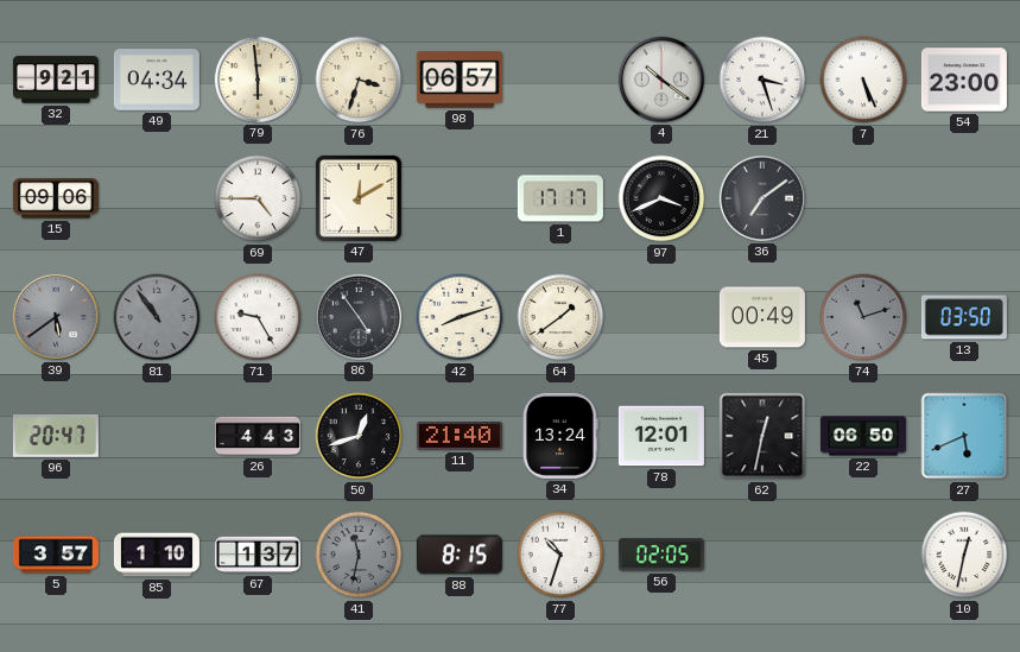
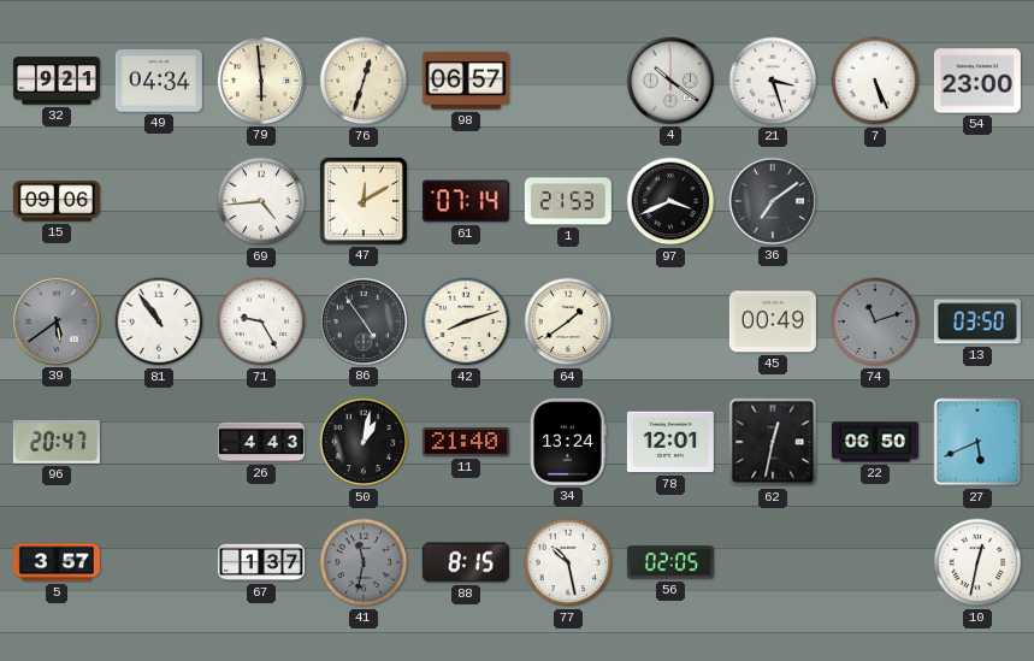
76: 3:33 -> 12:33
69: 4:45 -> 4:44
61: none -> 07:14
1: 17:17 -> 21:53
81 dial: grey -> white
50: 12:42 -> 1:02
85: 1:10 -> none
77: 10:33 -> 10:28
